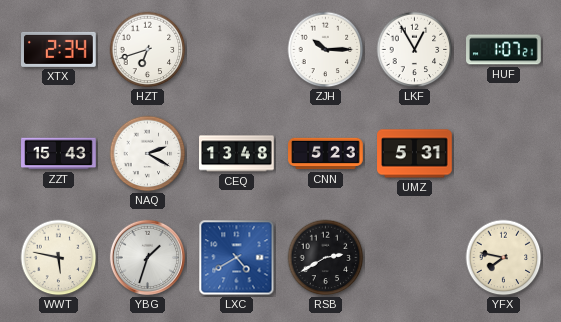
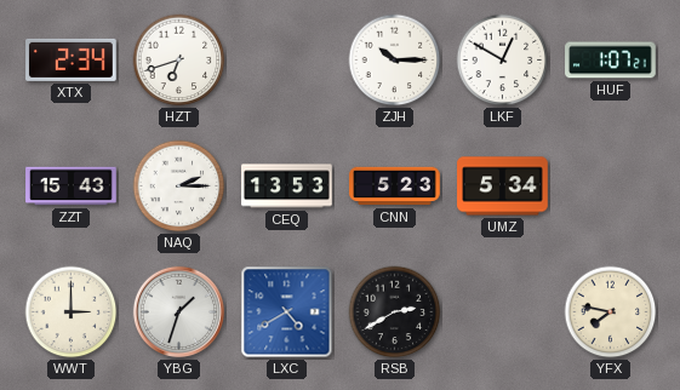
LKF: 12:55 -> 12:50
NAQ: 2:20 -> 2:15
CEQ: 13:48 -> 13:53
UMZ: 5:31 -> 5:34
WWT: 5:47 -> 3:00
